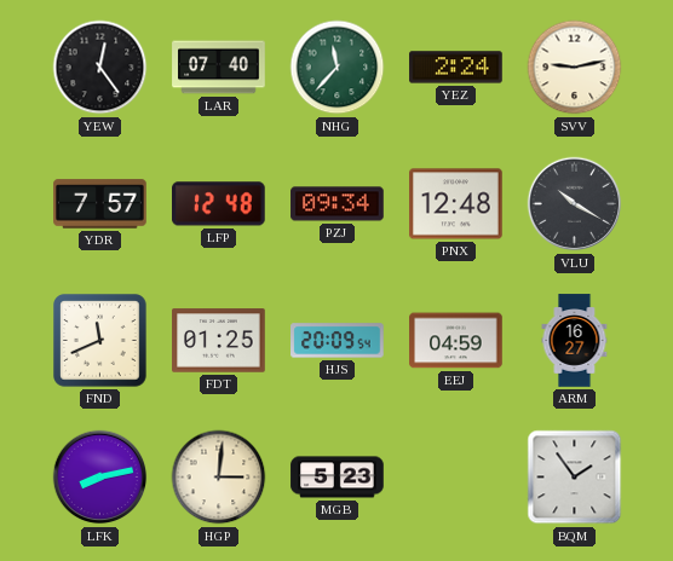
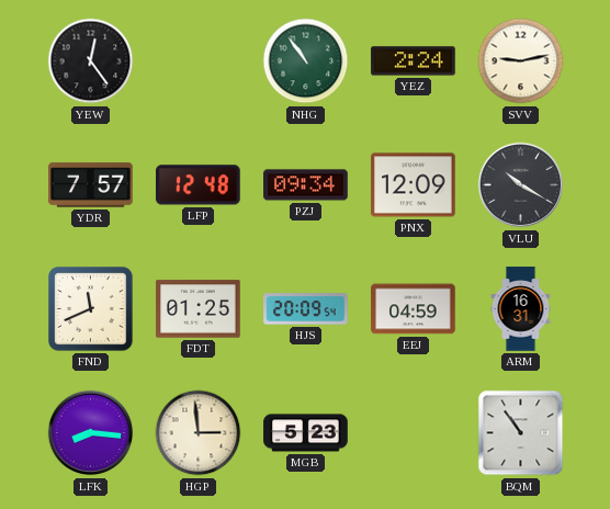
LAR: 07:40 -> none
NHG: 11:37 -> 10:54
PNX: 12:48 -> 12:09
ARM: 16:27 -> 16:31
LFK: 8:13 -> 8:16
HGP: 3:01 -> 2:59
BQM: 1:54 -> 10:54
